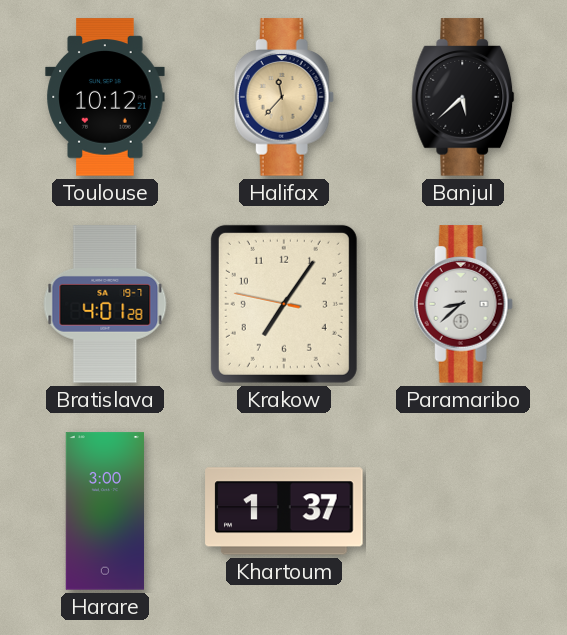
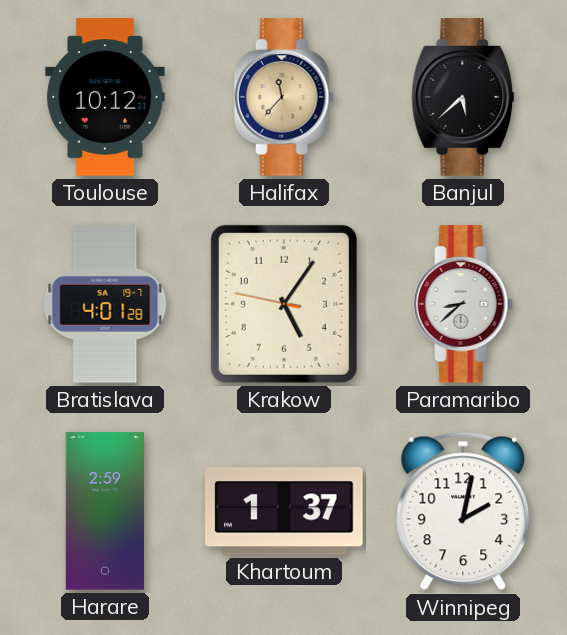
Krakow: 7:05 -> 5:05
Harare: 3:00 -> 2:59
Winnipeg: none -> 2:02
